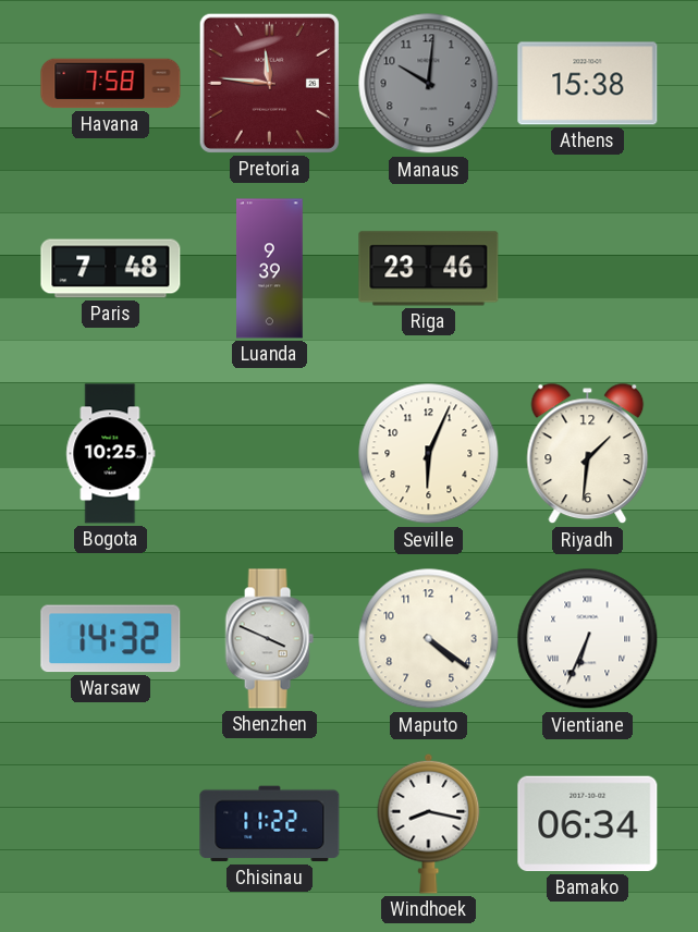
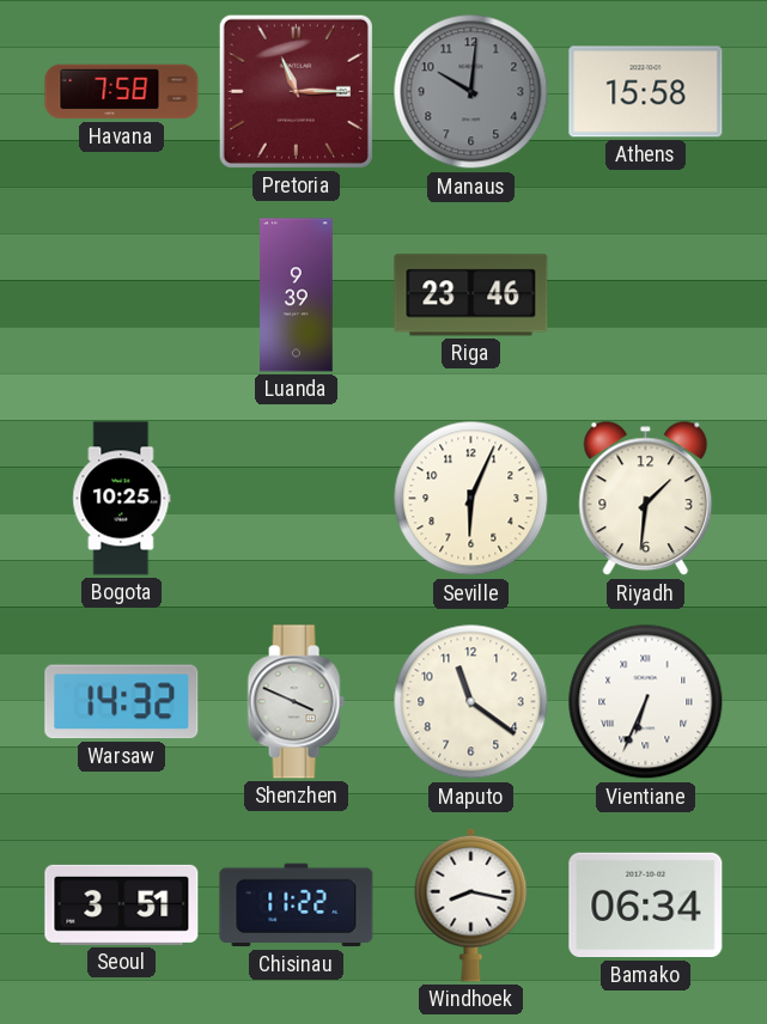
Pretoria: 11:46 -> 11:15
Athens: 15:38 -> 15:58
Paris: 7:48 -> none
Maputo: 4:21 -> 11:21
Seoul: none -> 3:51
